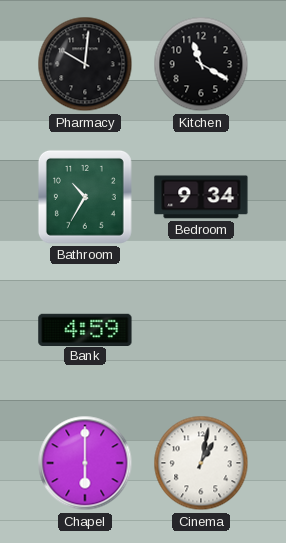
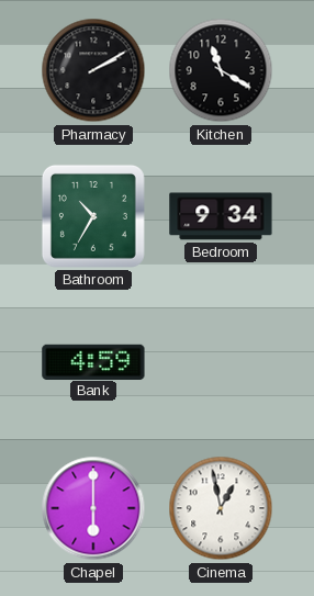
Pharmacy: 10:01 -> 2:10
Cinema: 1:02 -> 12:58
